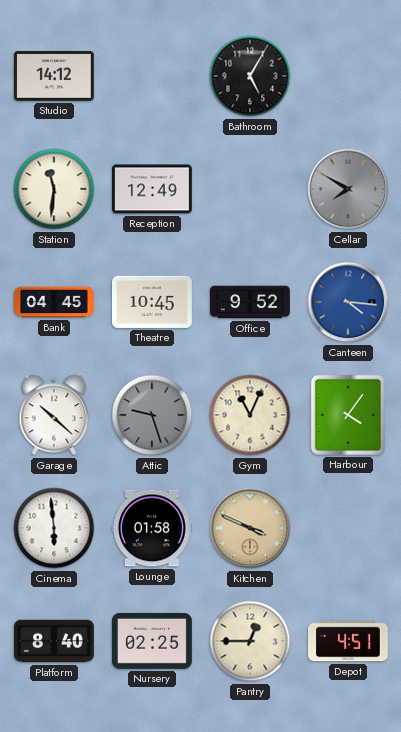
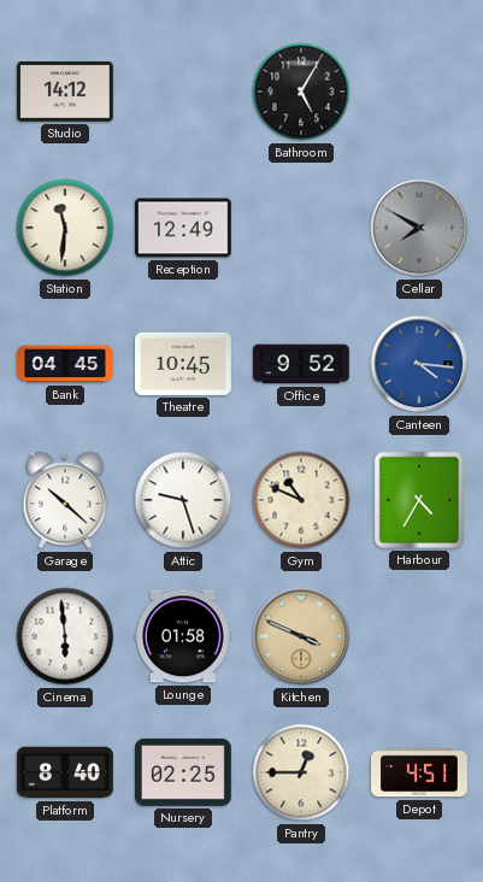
Attic dial: grey -> white
Gym: 11:04 -> 10:49
Harbour: 4:06 -> 4:35
